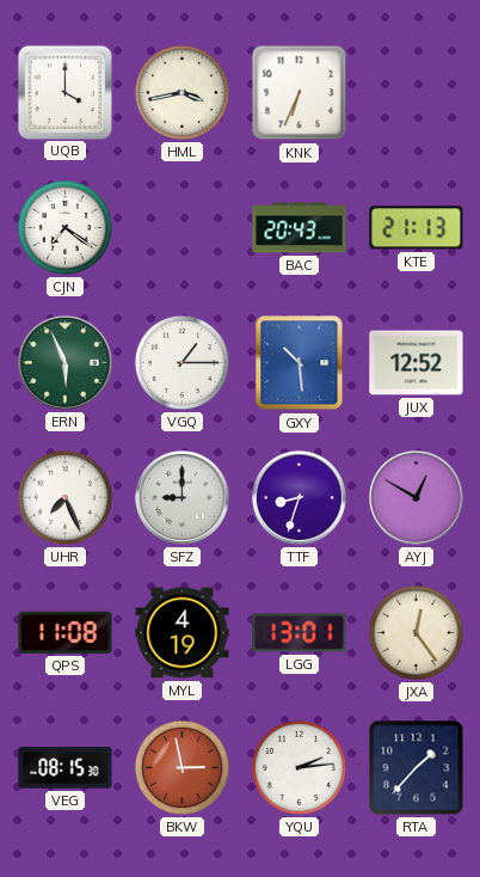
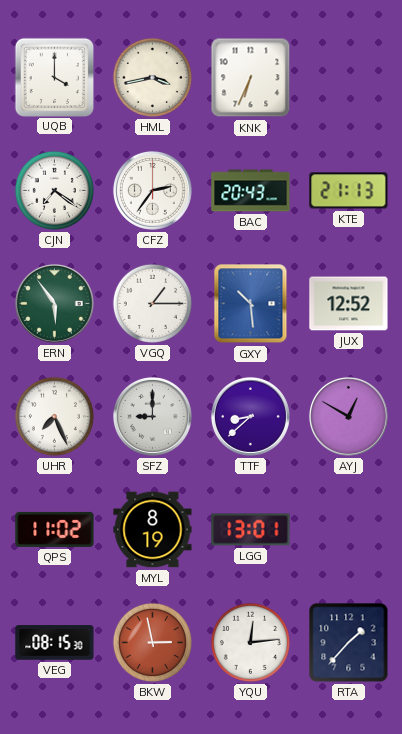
CFZ: none -> 2:36
ERN: 5:56 -> 5:54
TTF: 8:33 -> 8:38
QPS: 11:08 -> 11:02
MYL: 4:19 -> 8:19
JXA: 12:24 -> none
YQU: 2:14 -> 12:14
